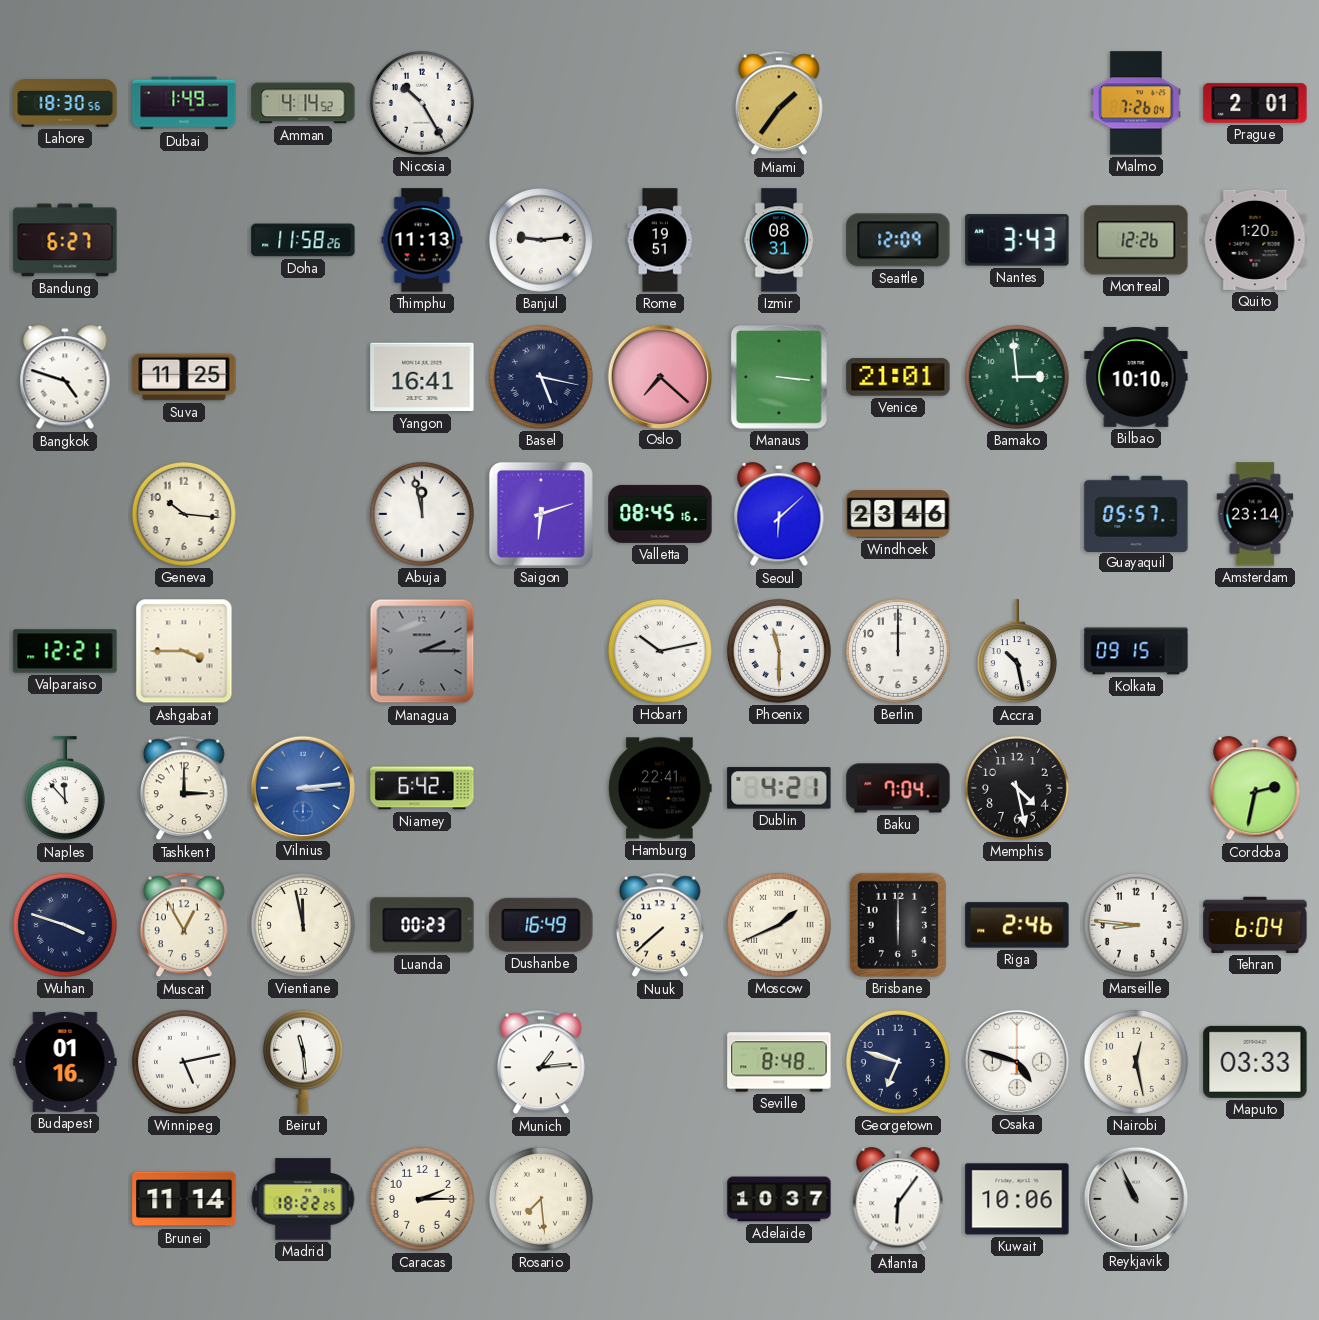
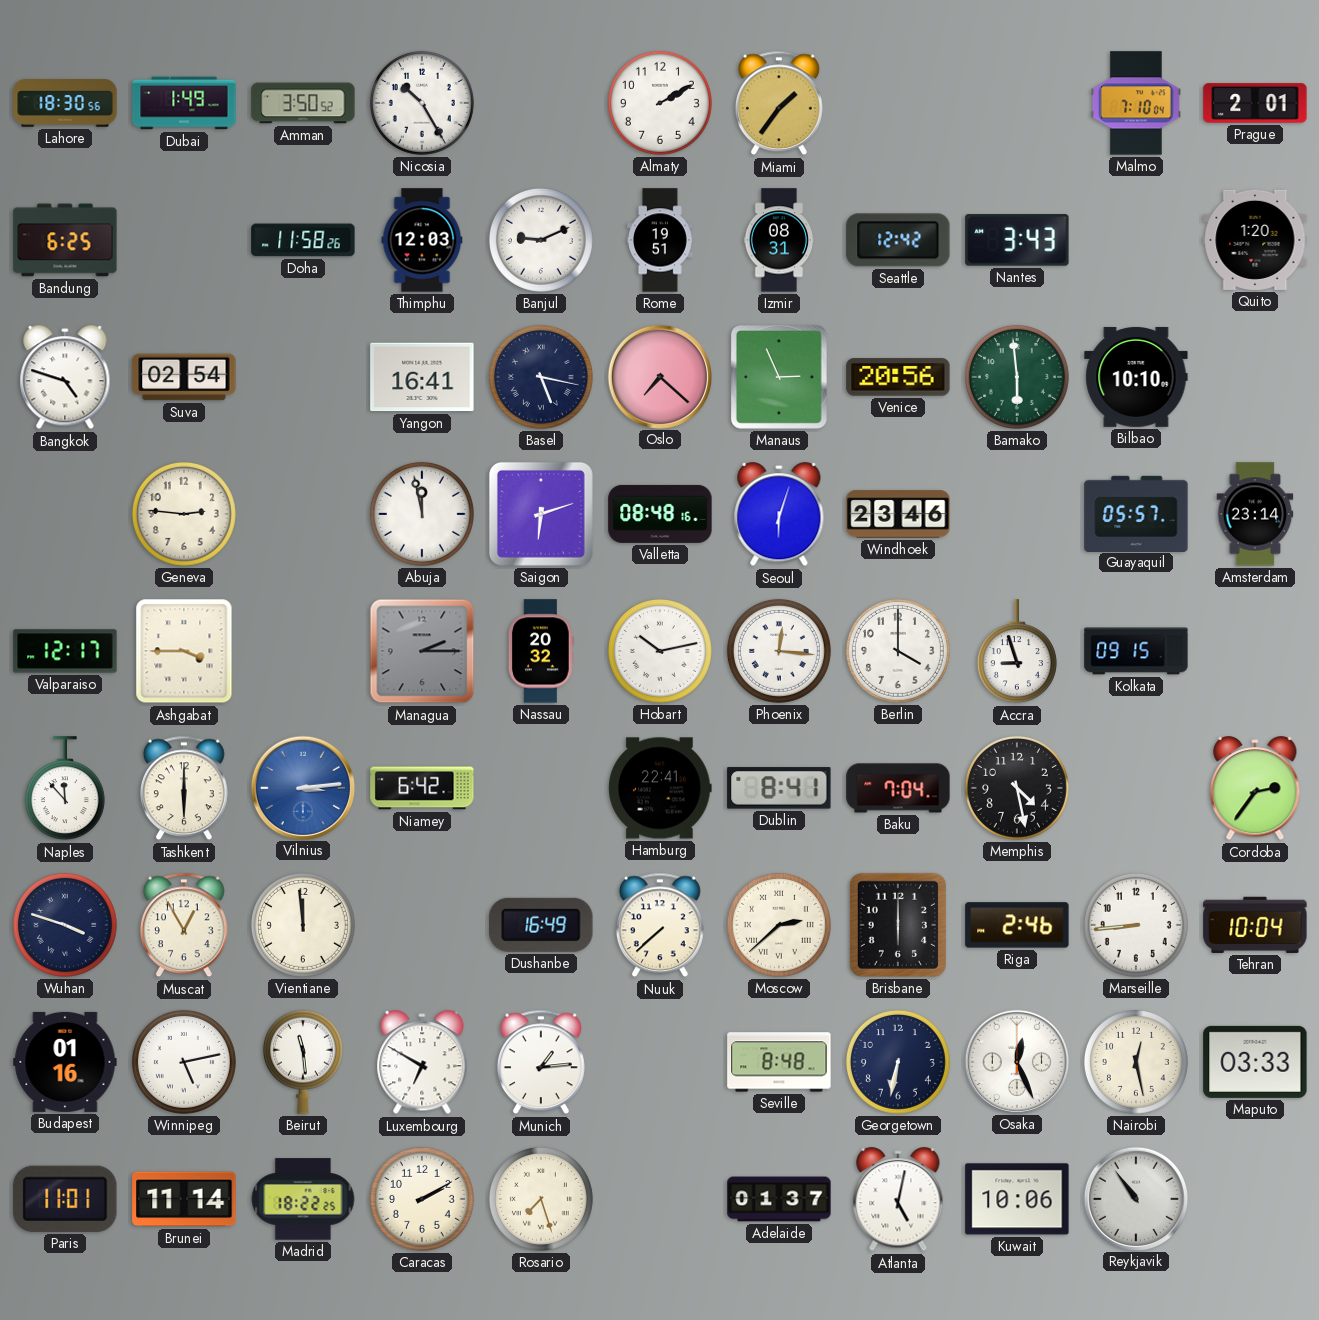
Amman: 4:14 -> 3:50
Almaty: none -> 2:10
Malmo: 7:26 -> 7:10
Bandung: 6:27 -> 6:25
Thimphu: 11:13 -> 12:03
Banjul: 9:14 -> 9:11
Seattle: 12:09 -> 12:42
Montreal: 12:26 -> none
Suva: 11:25 -> 02:54
Manaus: 3:16 -> 2:56
Venice: 21:01 -> 20:56
Bamako: 2:59 -> 5:59
Geneva: 10:16 -> 2:46
Valletta: 08:45 -> 08:48
Seoul: 6:08 -> 6:03
Valparaiso: 12:21 -> 12:17
Nassau: none -> 20:32
Phoenix: 11:30 -> 12:16
Berlin: 12:00 -> 4:00
Accra: 10:28 -> 8:57
Tashkent: 3:00 -> 6:00
Dublin: 4:21 -> 8:41
Cordoba: 2:32 -> 2:36
Vientiane: 11:58 -> 11:59
Luanda: 00:23 -> none
Moscow: 1:41 -> 2:38
Marseille: 8:46 -> 8:44
Tehran: 6:04 -> 10:04
Luxembourg: none -> 6:50
Georgetown: 6:48 -> 6:32
Osaka: 4:48 -> 12:26
Paris: none -> 11:01
Caracas: 2:15 -> 2:10
Rosario: 7:29 -> 7:27
Adelaide: 10:37 -> 01:37
Atlanta: 6:06 -> 5:02
Reykjavik: 10:56 -> 10:54
